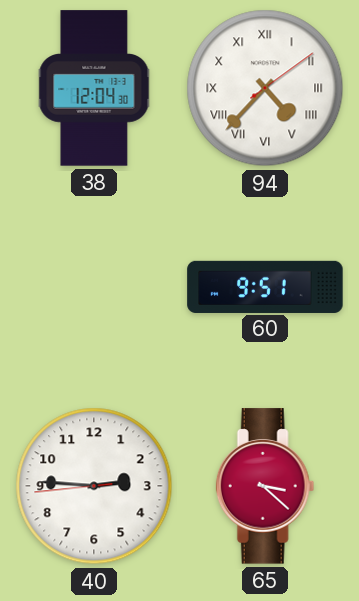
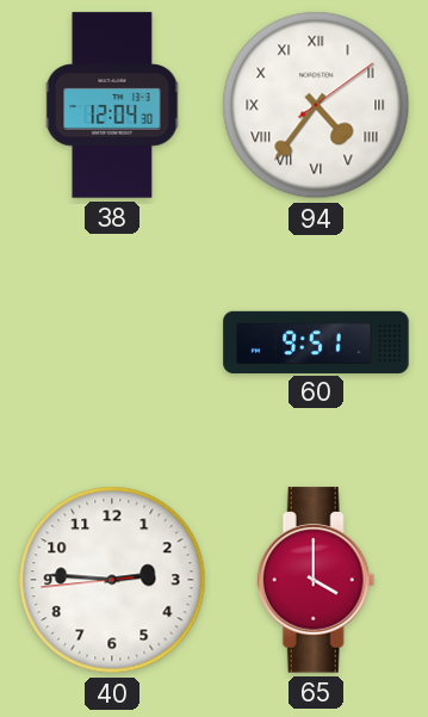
94: 4:37 -> 4:36
65: 3:22 -> 4:00
